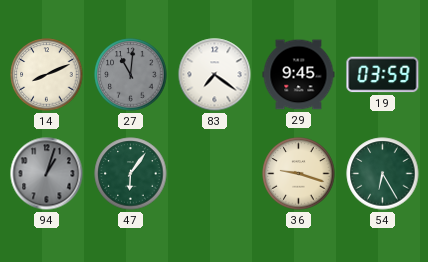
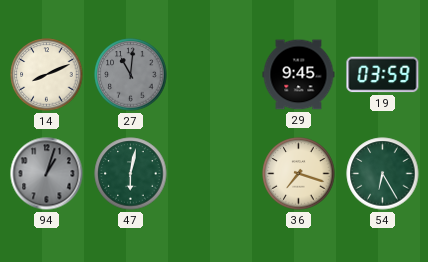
83: 7:21 -> none
47: 6:06 -> 6:02
36: 9:18 -> 7:18
